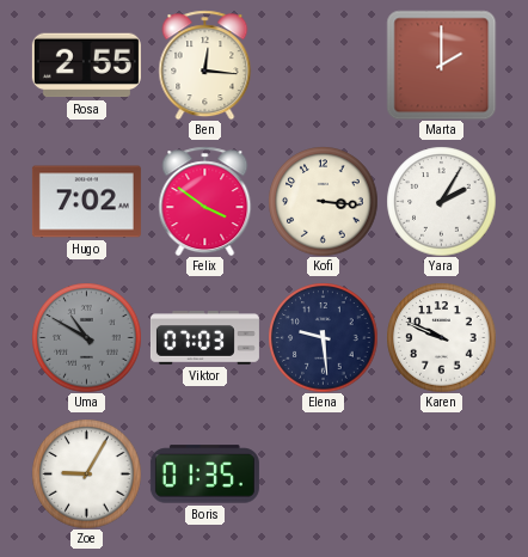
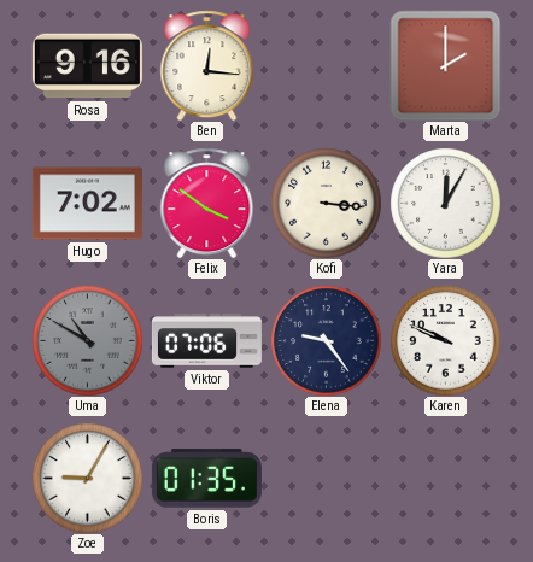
Rosa: 2:55 -> 9:16
Yara: 2:05 -> 12:05
Viktor: 07:03 -> 07:06
Elena: 9:29 -> 9:24
